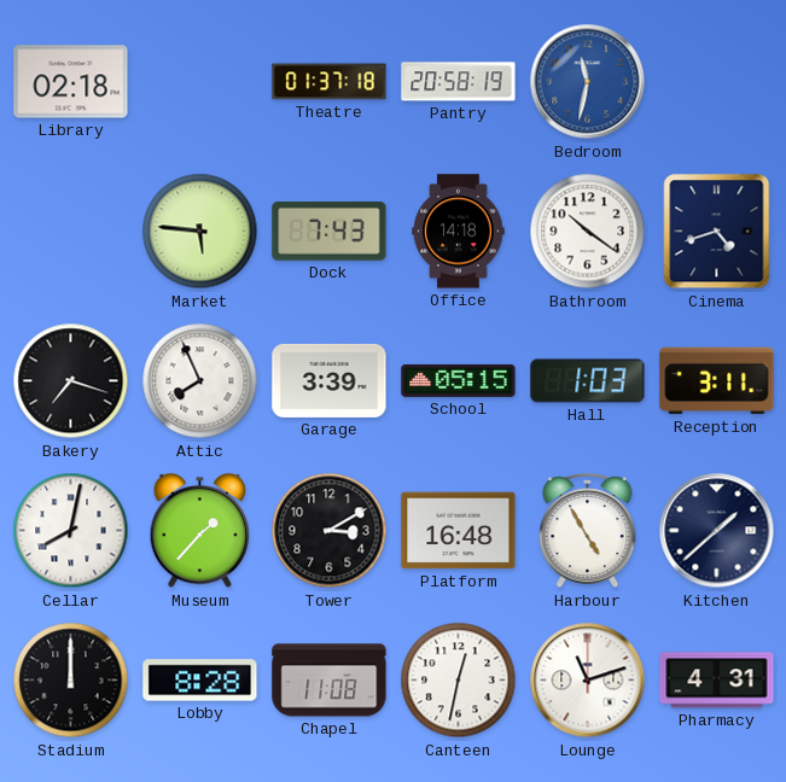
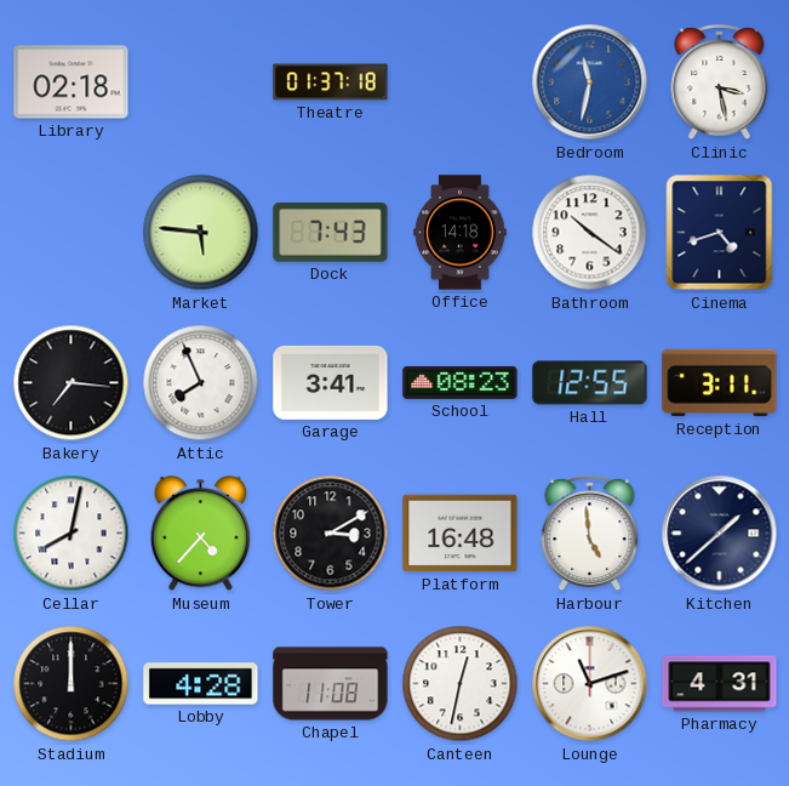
Pantry: 20:58 -> none
Clinic: none -> 3:28
Bakery: 7:18 -> 7:16
Garage: 3:39 -> 3:41
School: 05:15 -> 08:23
Hall: 1:03 -> 12:55
Museum: 1:37 -> 4:37
Harbour: 4:55 -> 4:59
Lobby: 8:28 -> 4:28
